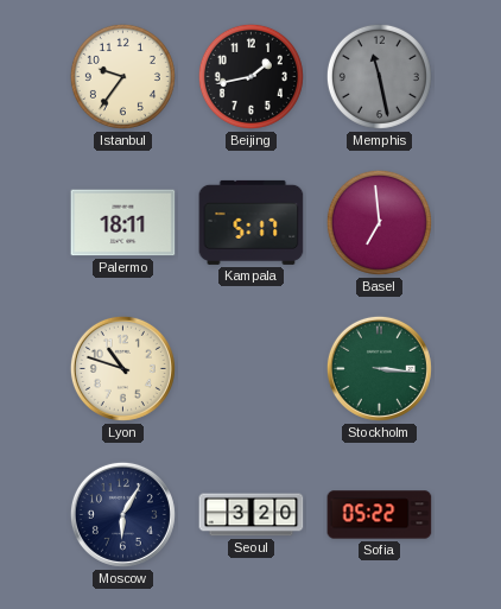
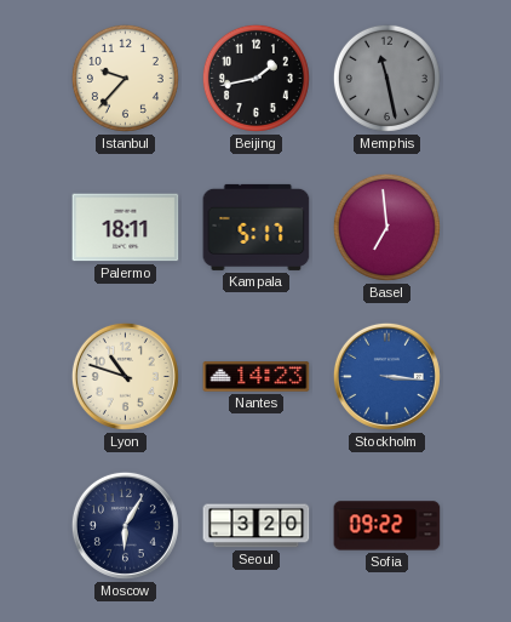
Istanbul: 9:36 -> 9:37
Nantes: none -> 14:23
Stockholm dial: green -> blue
Sofia: 05:22 -> 09:22
